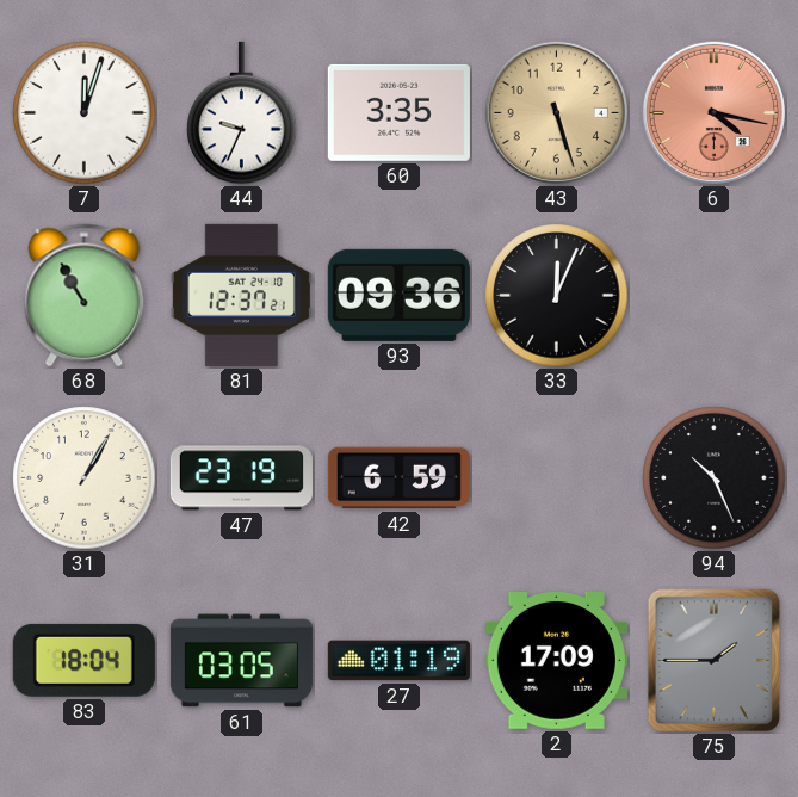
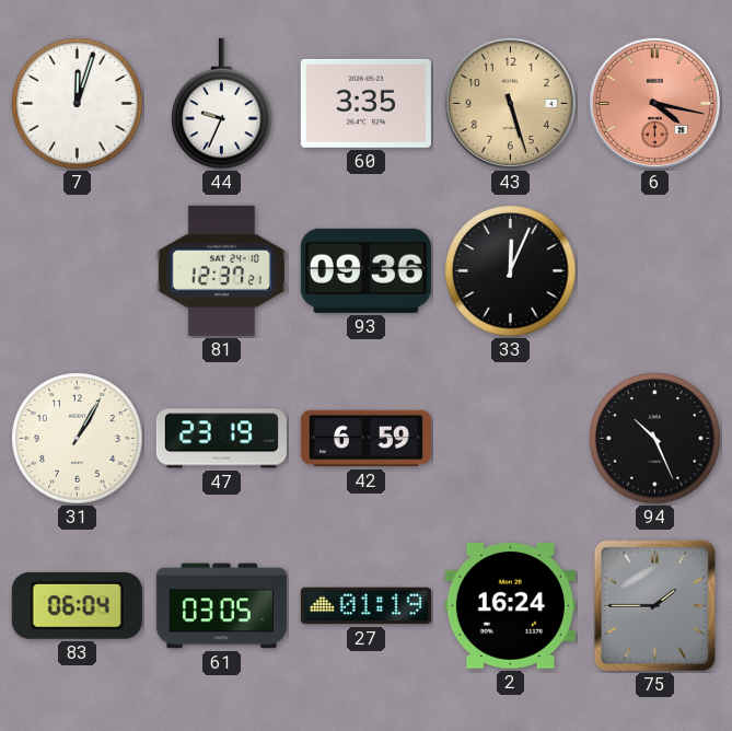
68: 10:55 -> none
83: 18:04 -> 06:04
2: 17:09 -> 16:24
